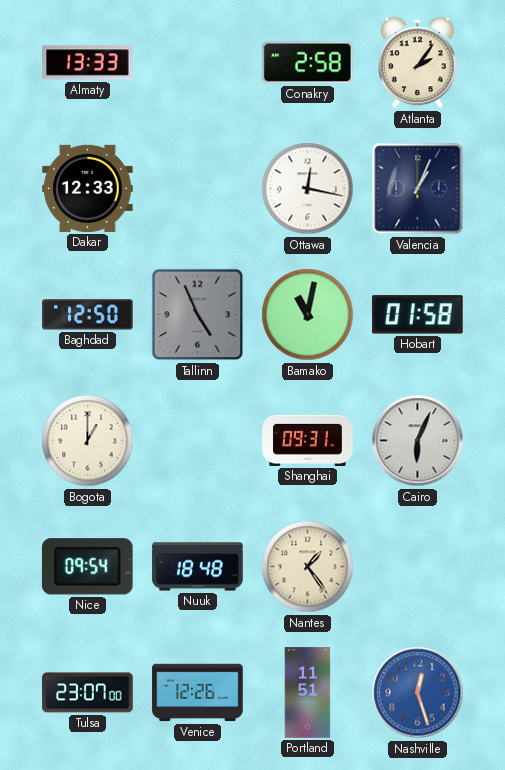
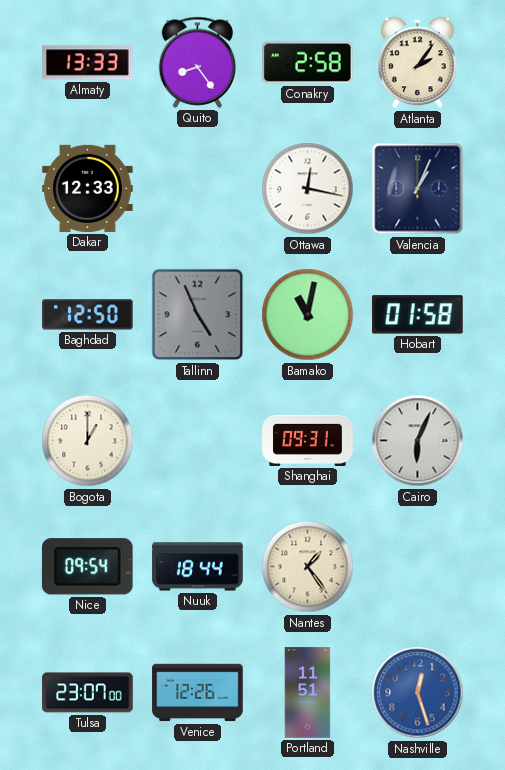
Quito: none -> 8:24
Nuuk: 18:48 -> 18:44
